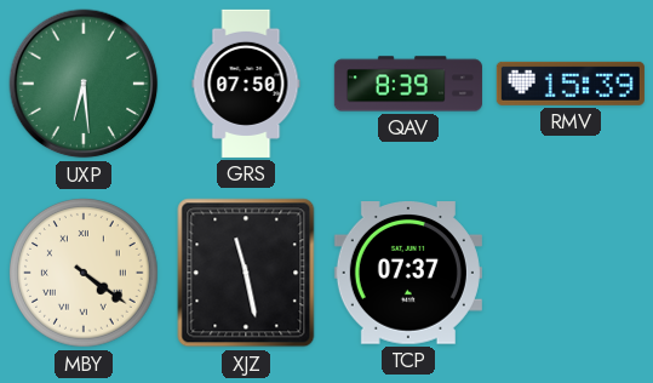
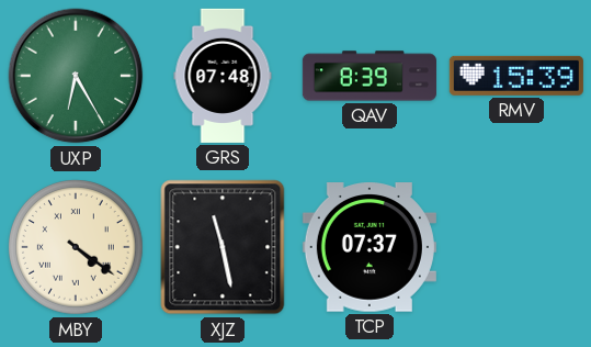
UXP: 6:29 -> 6:25
GRS: 07:50 -> 07:48
